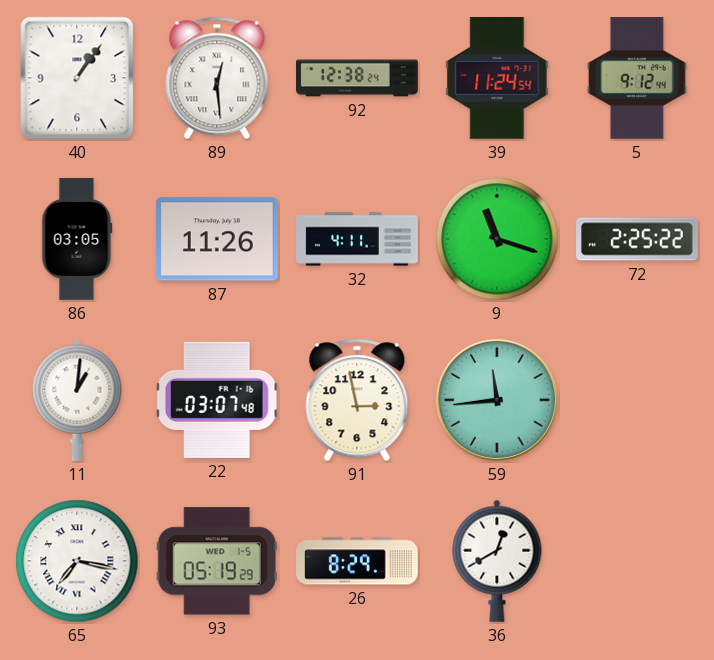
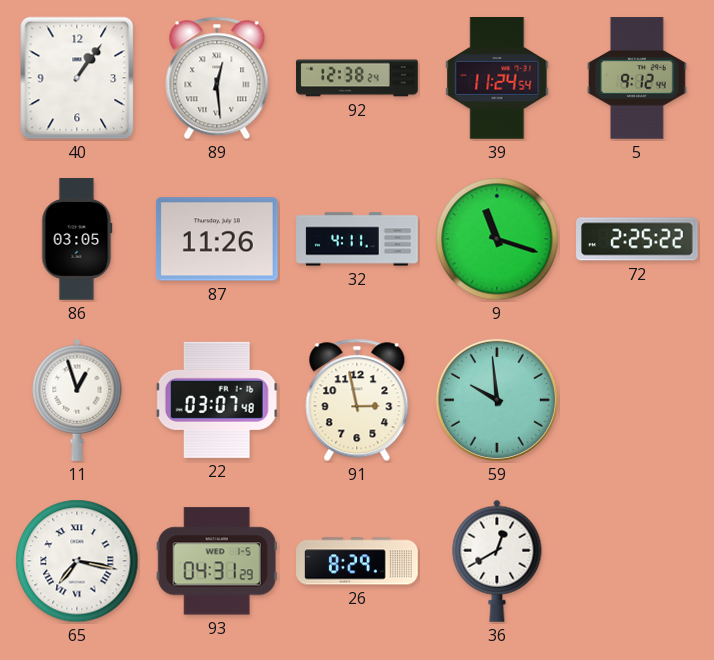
11: 1:01 -> 12:57
59: 11:44 -> 9:59
93: 05:19 -> 04:31
